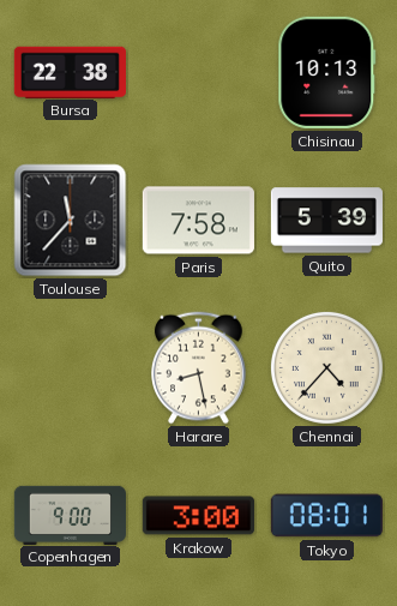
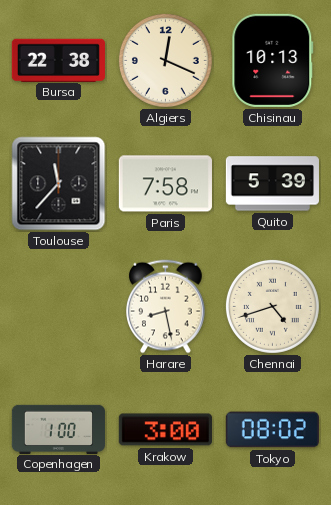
Algiers: none -> 12:19
Chennai: 4:37 -> 4:42
Copenhagen: 9:00 -> 1:00
Tokyo: 08:01 -> 08:02
